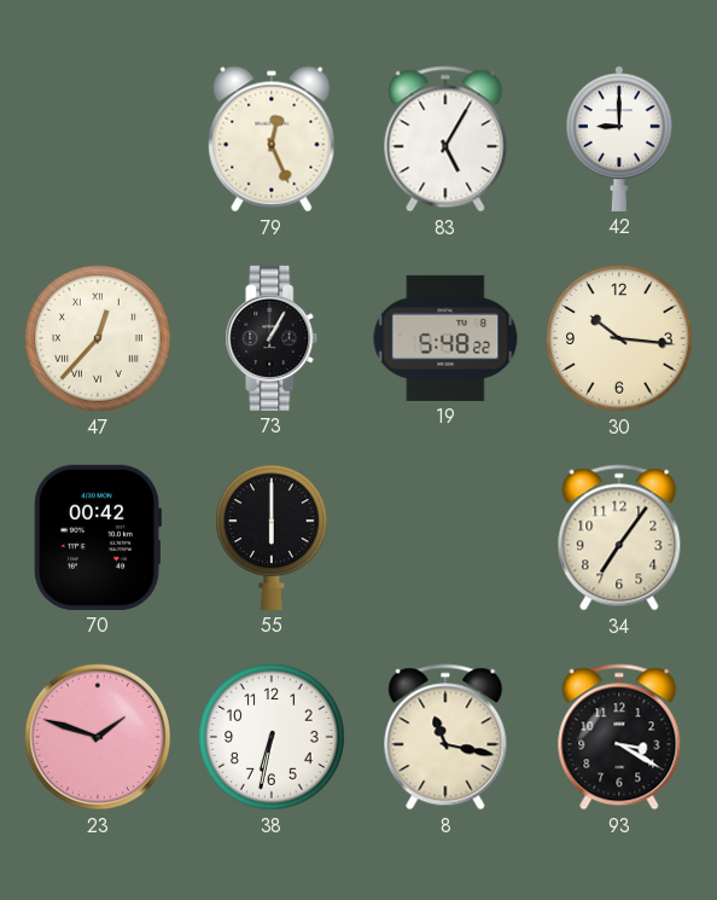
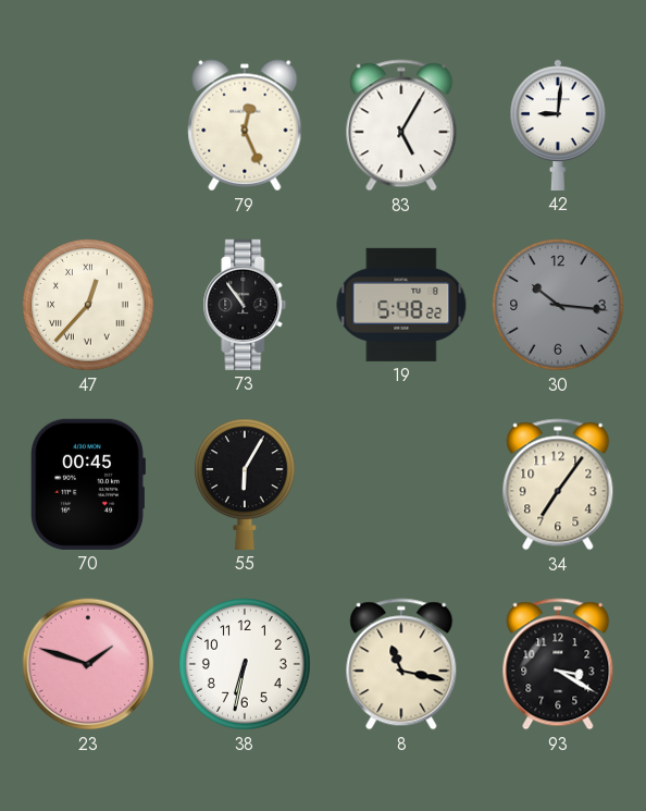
42: 9:00 -> 9:01
73: 1:05 -> 10:54
30 dial: cream -> grey
70: 00:42 -> 00:45
55: 6:00 -> 6:05
